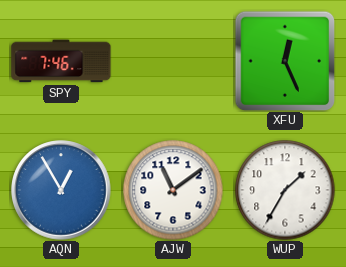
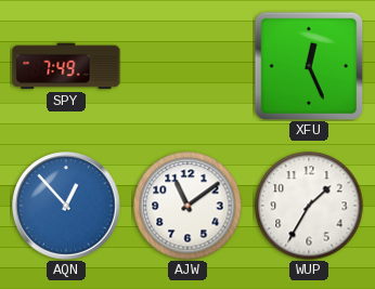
SPY: 7:46 -> 7:49
AQN: 12:55 -> 12:53
